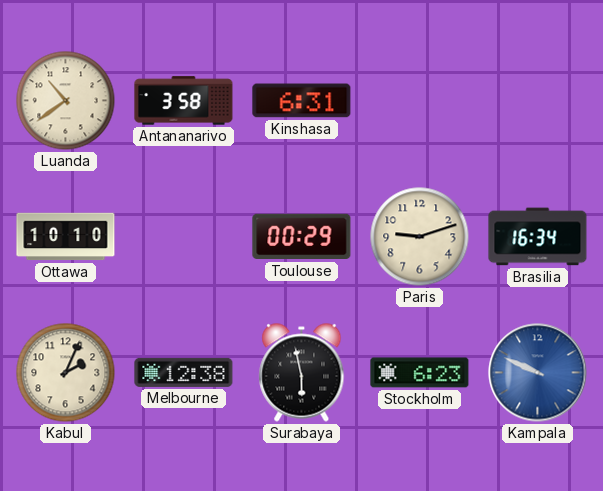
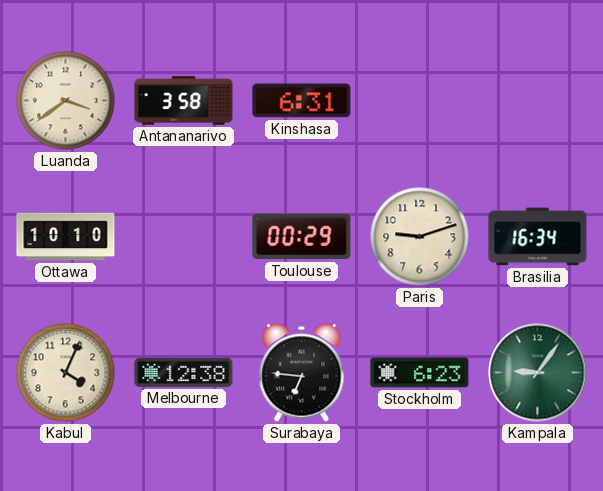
Luanda: 10:39 -> 3:39
Kabul: 2:04 -> 4:04
Surabaya: 5:58 -> 6:46
Kampala: 9:49 -> 9:06
Kampala dial: blue -> green
